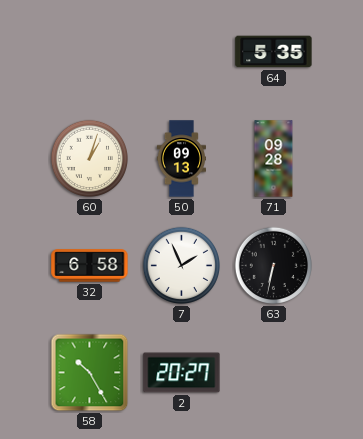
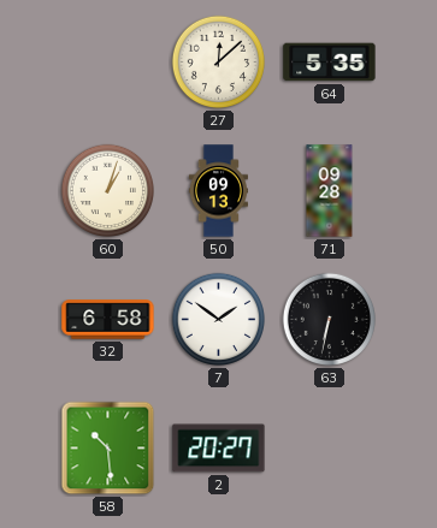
27: none -> 12:08
7: 1:56 -> 1:51
58: 10:25 -> 10:29
